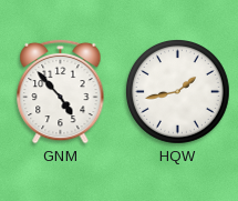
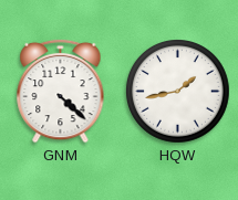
GNM: 4:53 -> 4:22
